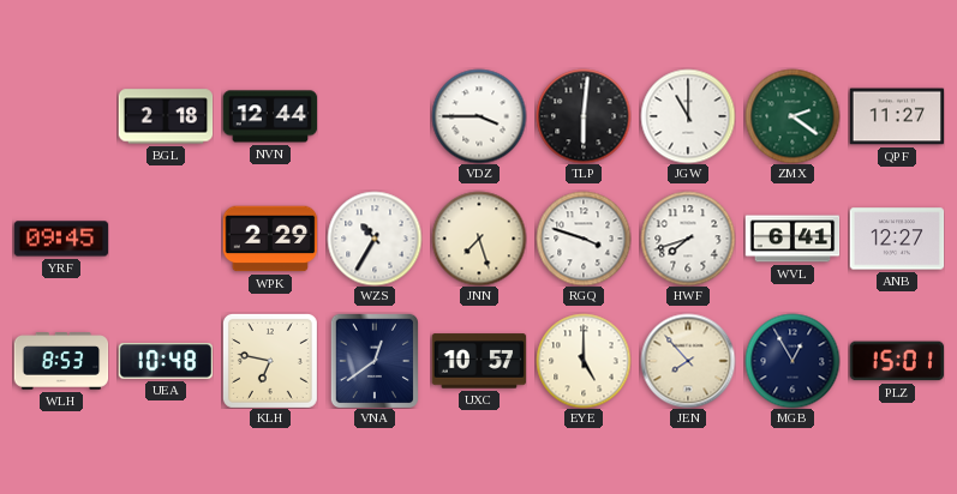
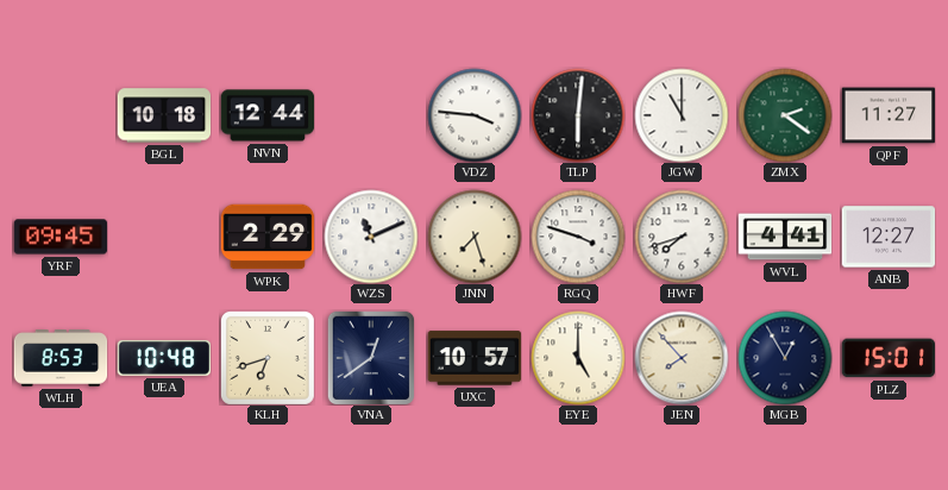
BGL: 2:18 -> 10:18
VDZ: 3:45 -> 3:46
WZS: 10:35 -> 11:11
WVL: 6:41 -> 4:41
KLH: 6:47 -> 6:42
